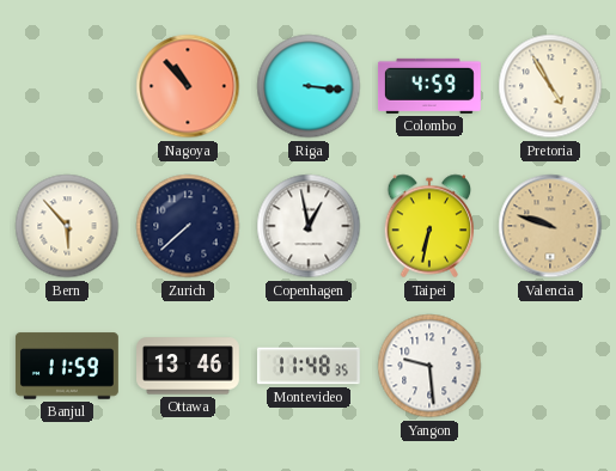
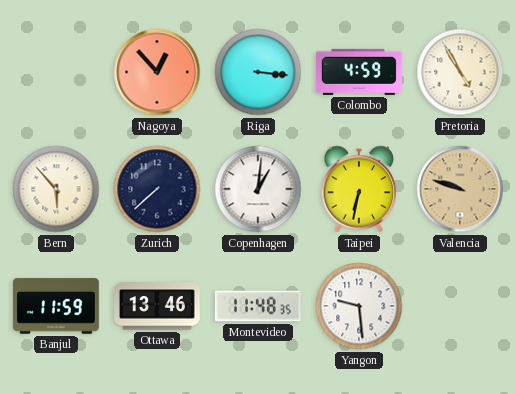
Nagoya: 10:53 -> 12:53
Copenhagen: 12:58 -> 1:01
